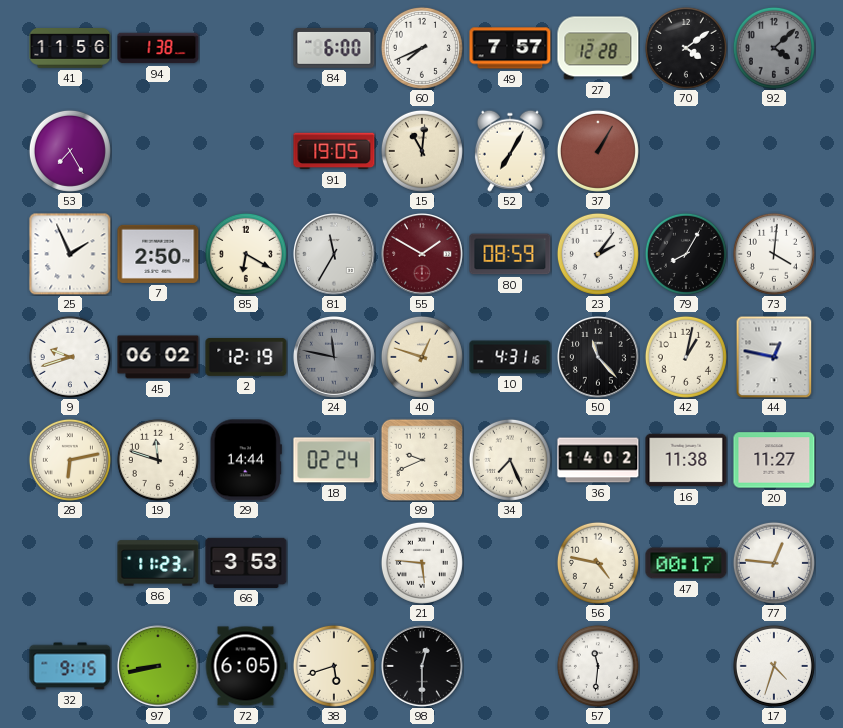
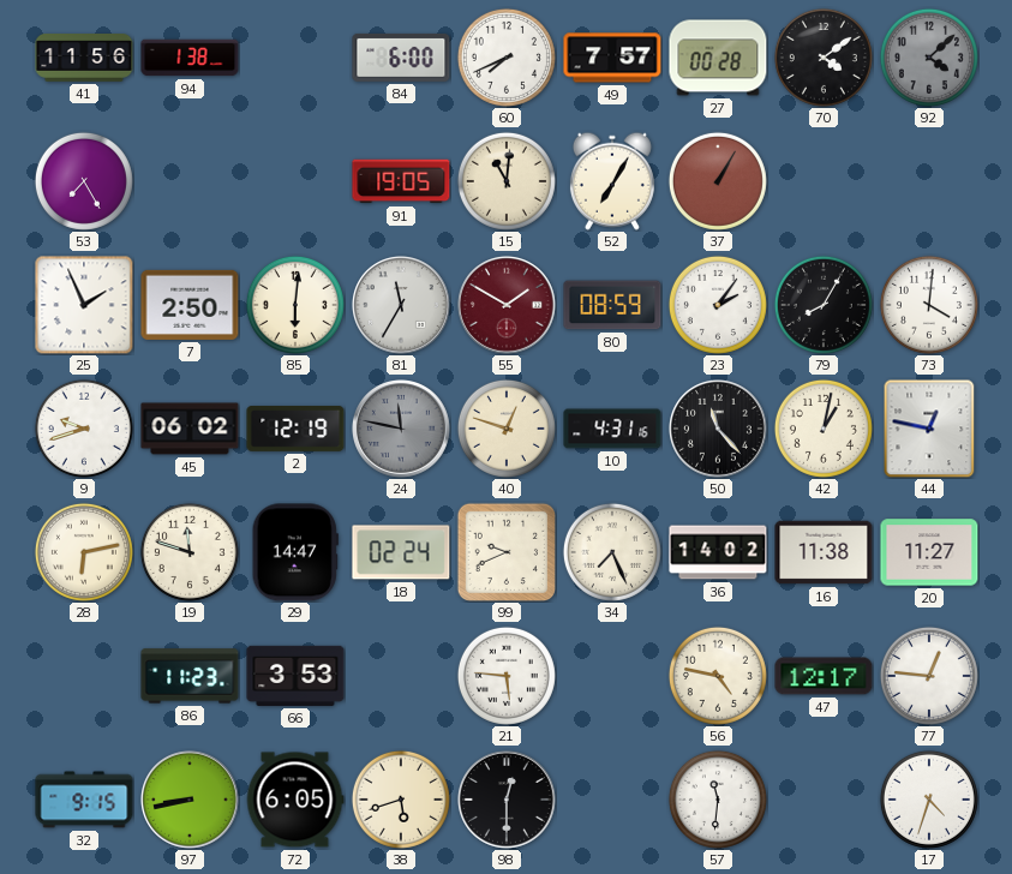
27: 12:28 -> 00:28
85: 6:20 -> 6:01
29: 14:44 -> 14:47
47: 00:17 -> 12:17
